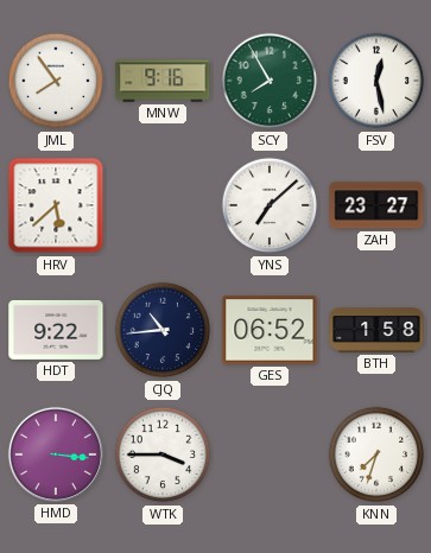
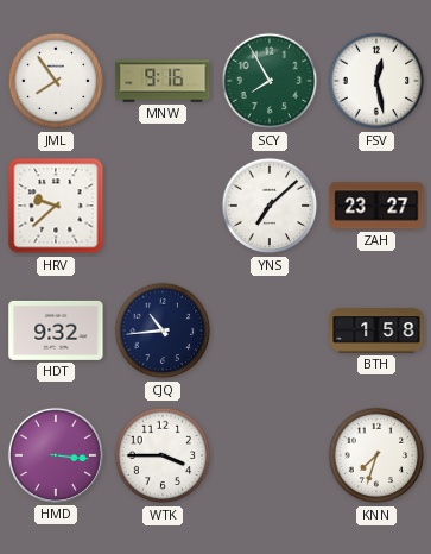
HRV: 5:38 -> 9:38
HDT: 9:22 -> 9:32
GES: 06:52 -> none
